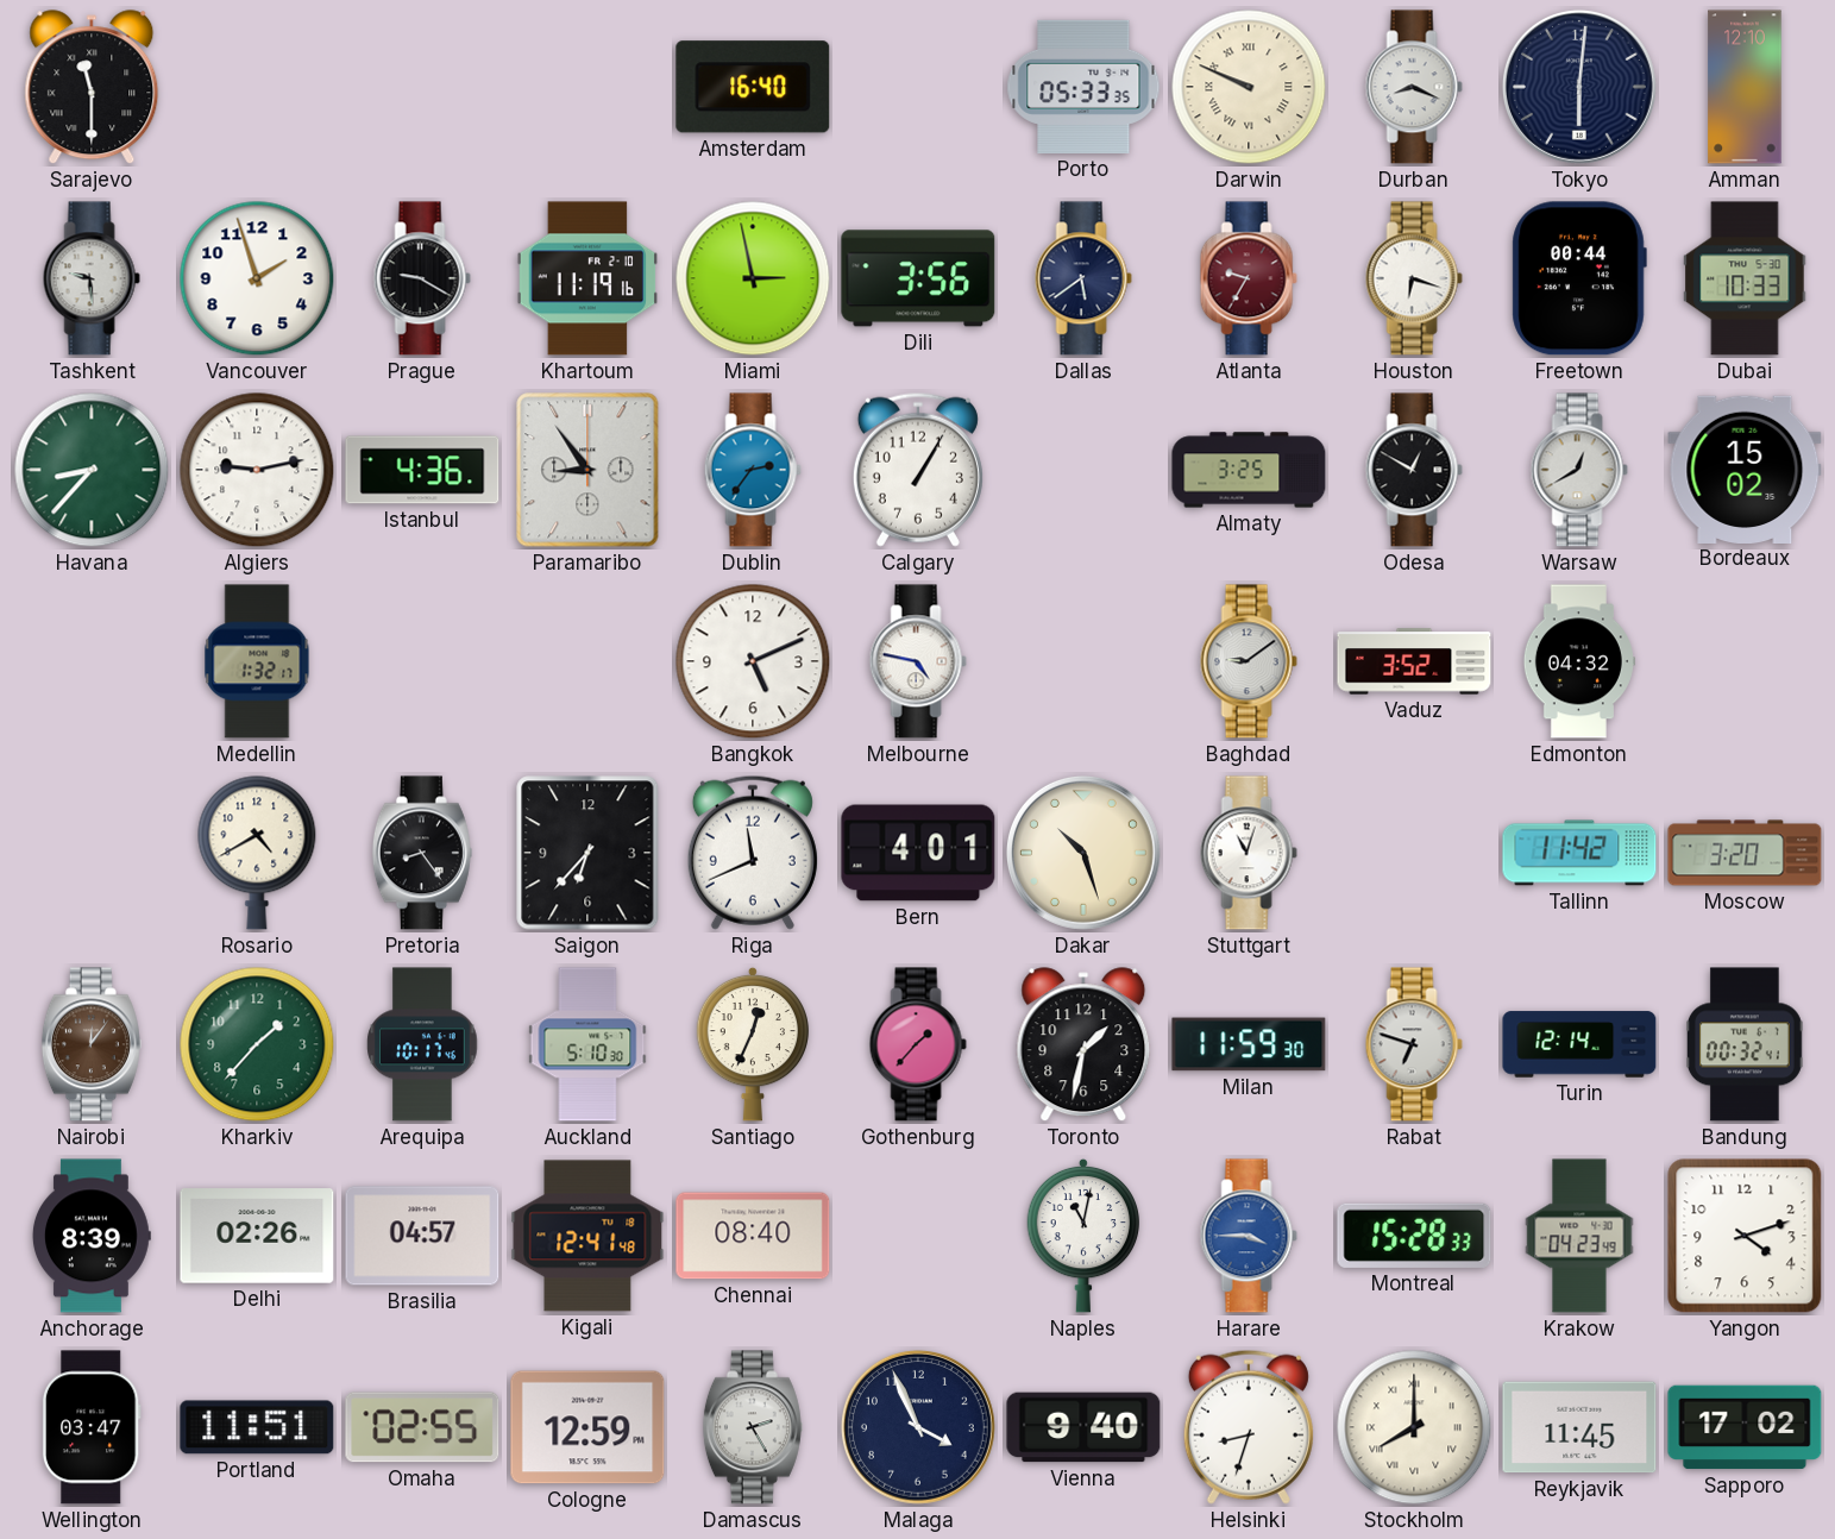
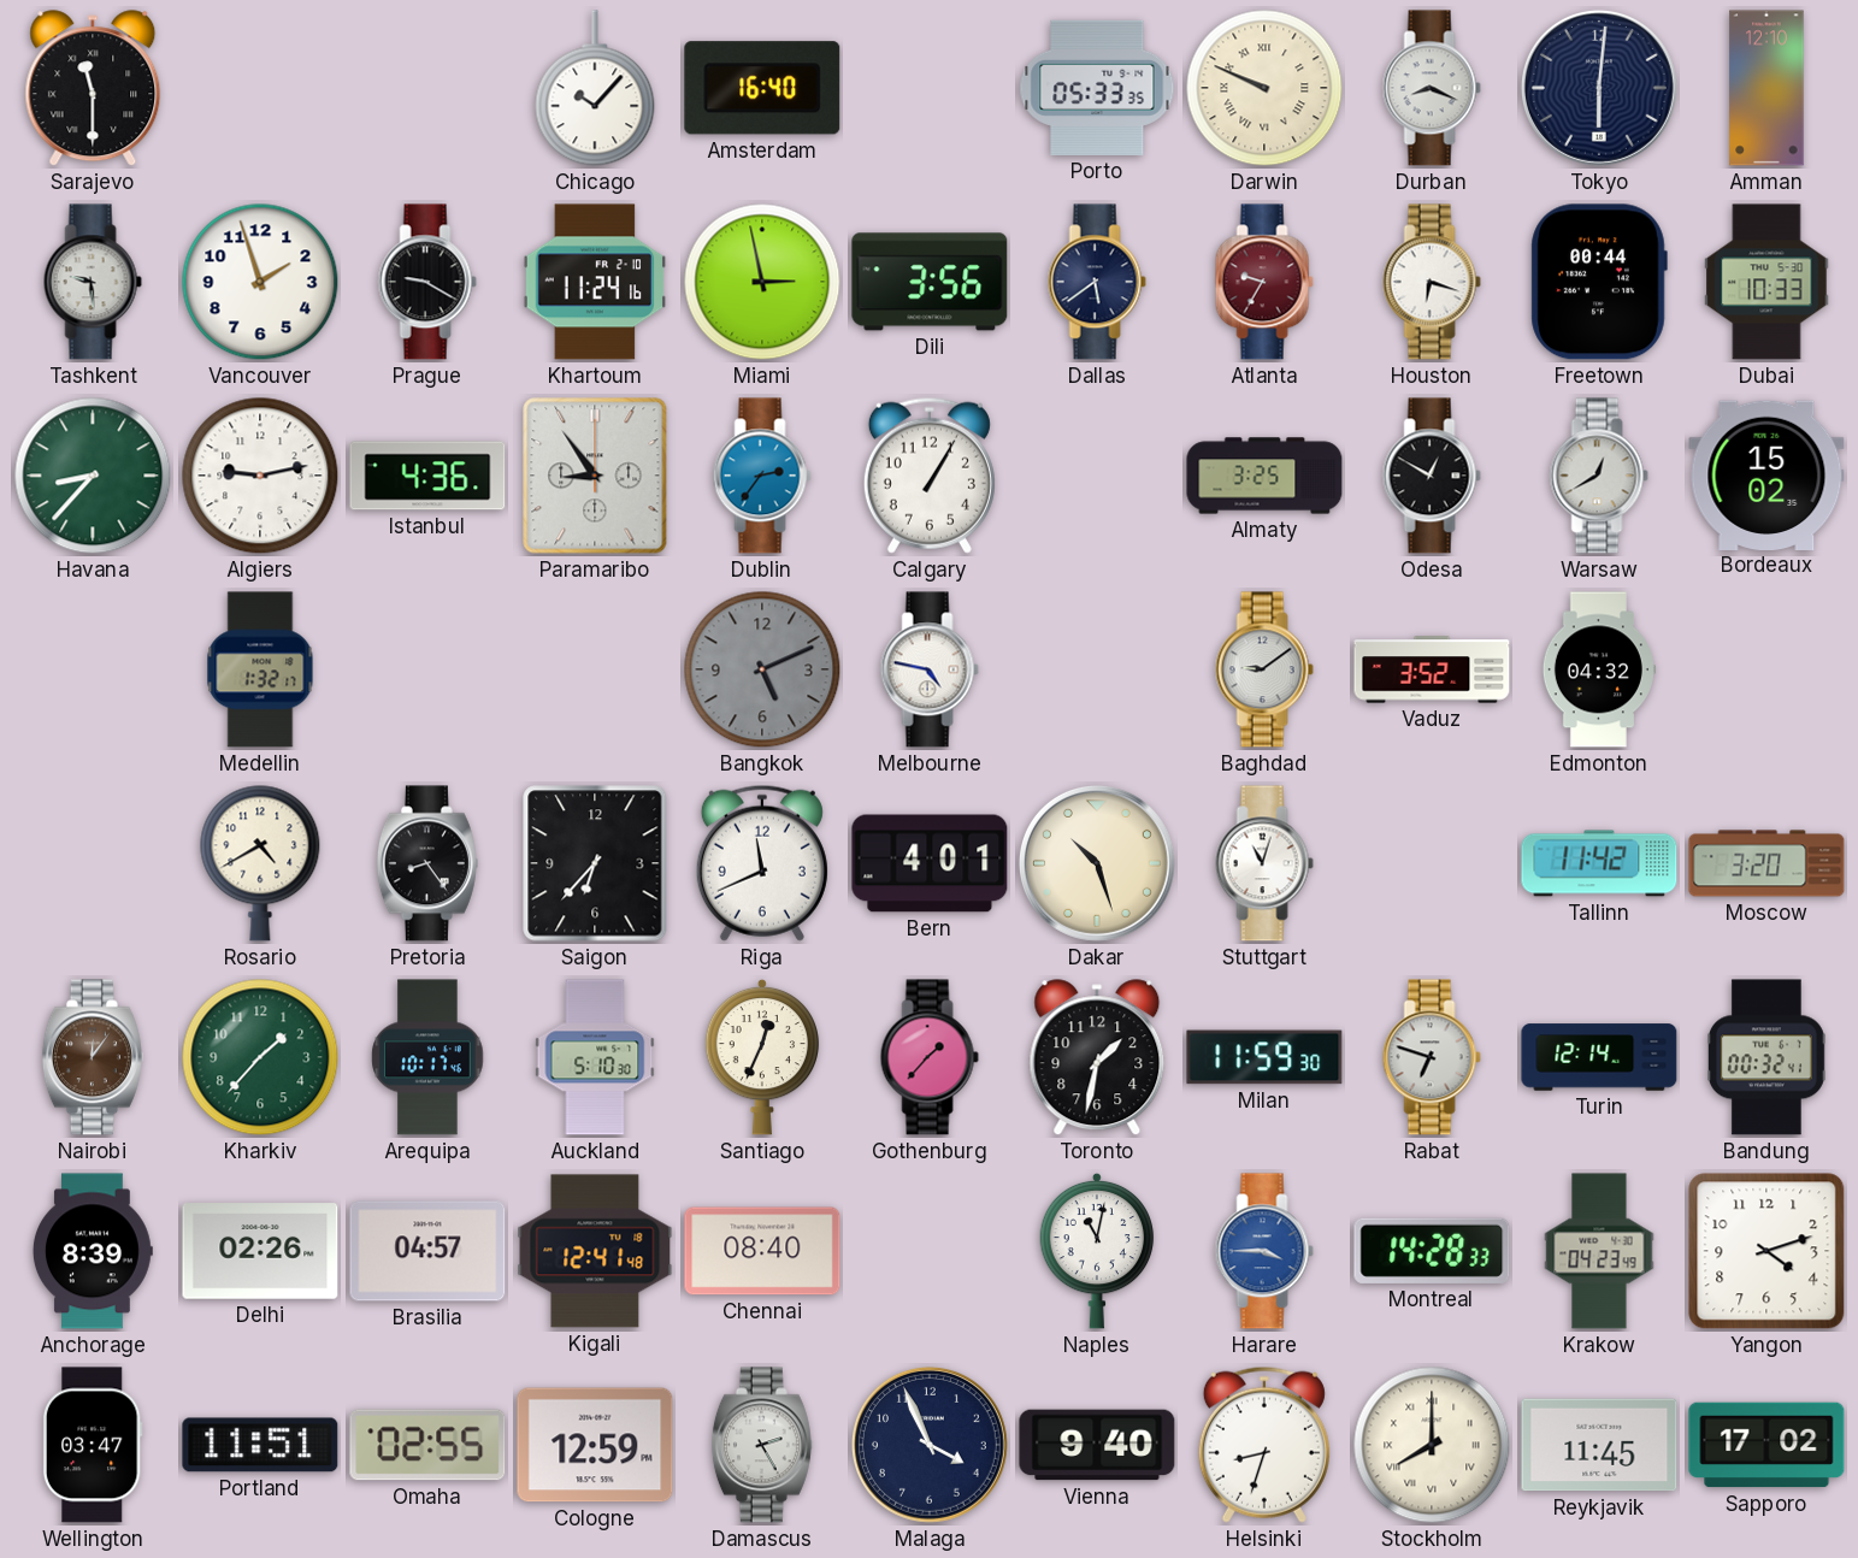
Chicago: none -> 10:07
Khartoum: 11:19 -> 11:24
Bangkok dial: white -> grey
Montreal: 15:28 -> 14:28
